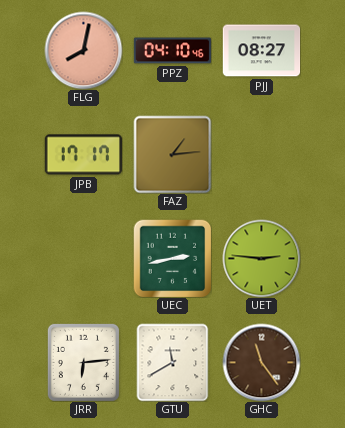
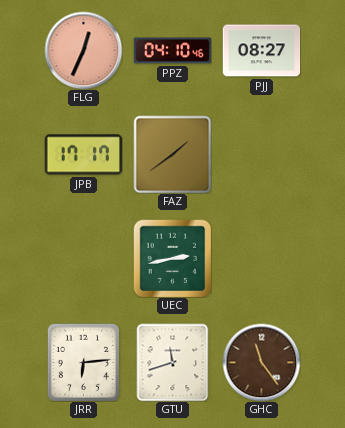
FLG: 8:02 -> 12:34
FAZ: 1:14 -> 1:39
UET: 2:46 -> none
GTU: 11:40 -> 11:42
